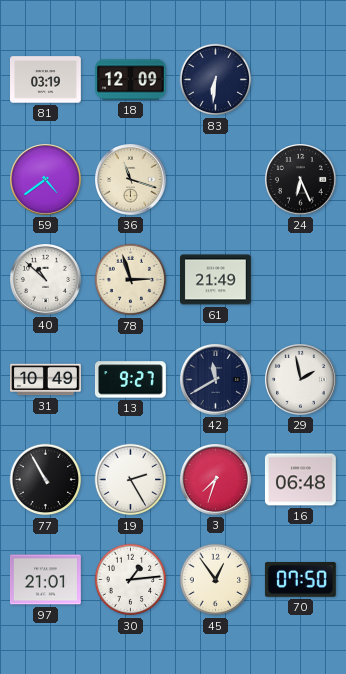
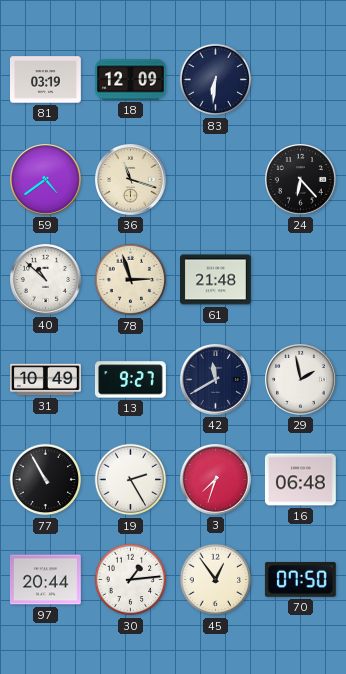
24: 6:26 -> 6:23
61: 21:49 -> 21:48
97: 21:01 -> 20:44
